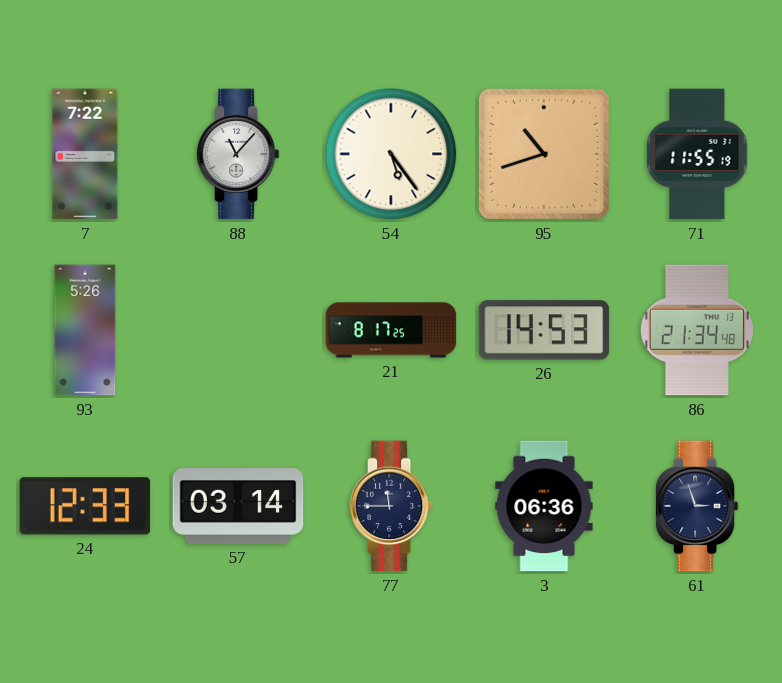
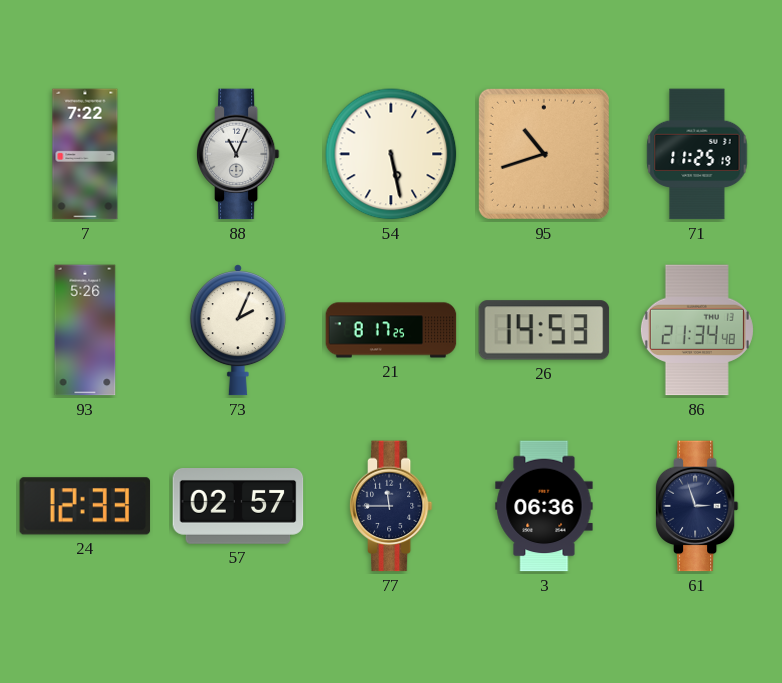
88: 11:07 -> 11:04
54: 5:24 -> 5:28
71: 11:55 -> 11:25
73: none -> 2:04
57: 03:14 -> 02:57
